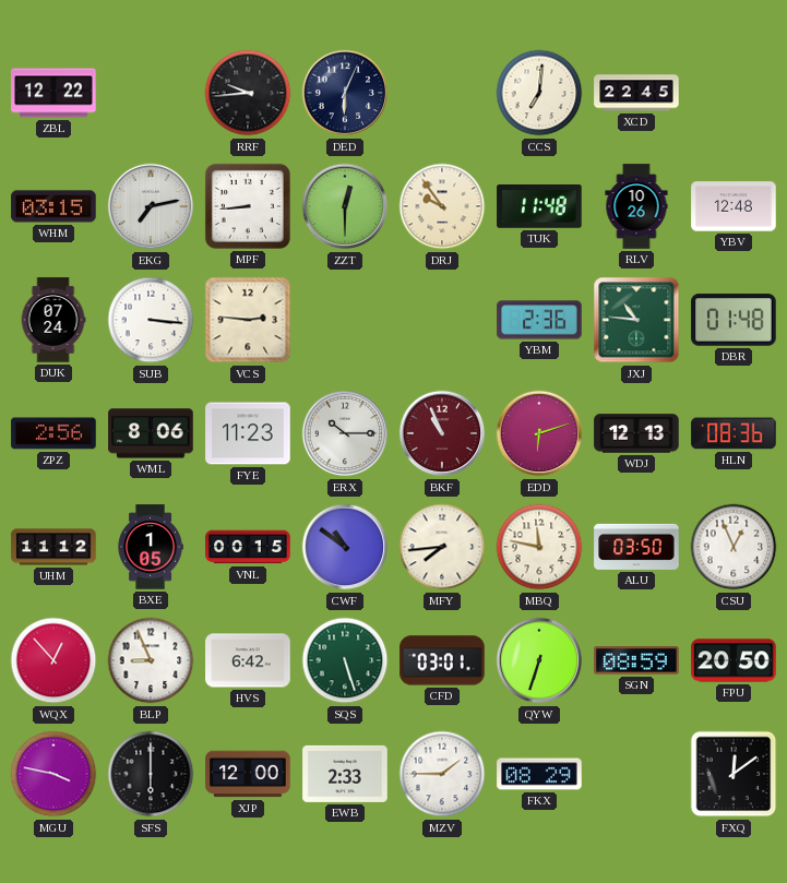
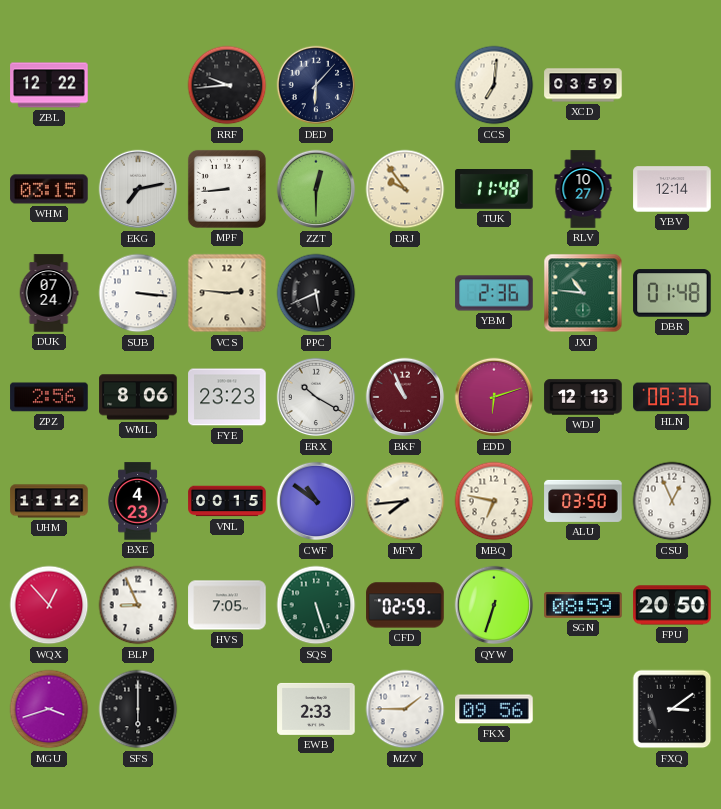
DED: 6:04 -> 6:07
XCD: 22:45 -> 03:59
RLV: 10:26 -> 10:27
YBV: 12:48 -> 12:14
PPC: none -> 5:41
FYE: 11:23 -> 23:23
ERX: 10:15 -> 10:20
BXE: 1:05 -> 4:23
MBQ: 11:47 -> 6:47
HVS: 6:42 -> 7:05
CFD: 03:01 -> 02:59
MGU: 3:47 -> 3:42
XJP: 12:00 -> none
FKX: 08:29 -> 09:56
FXQ: 12:09 -> 3:09
